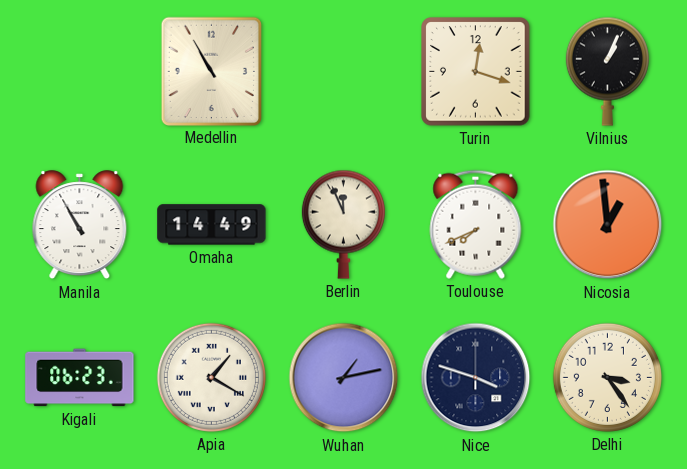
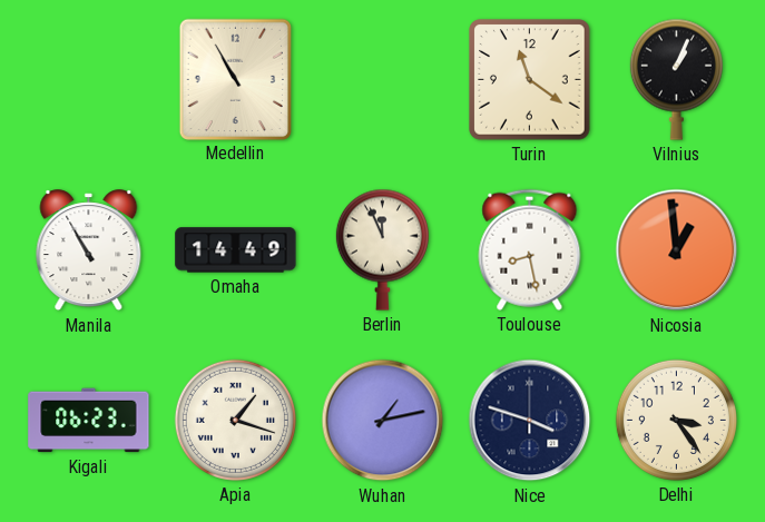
Turin: 12:18 -> 11:21
Toulouse: 7:41 -> 8:28
Apia: 1:20 -> 1:18
